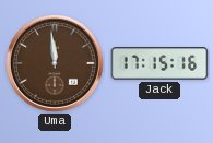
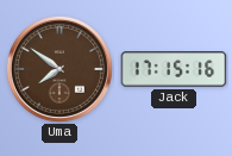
Uma: 11:59 -> 7:51
